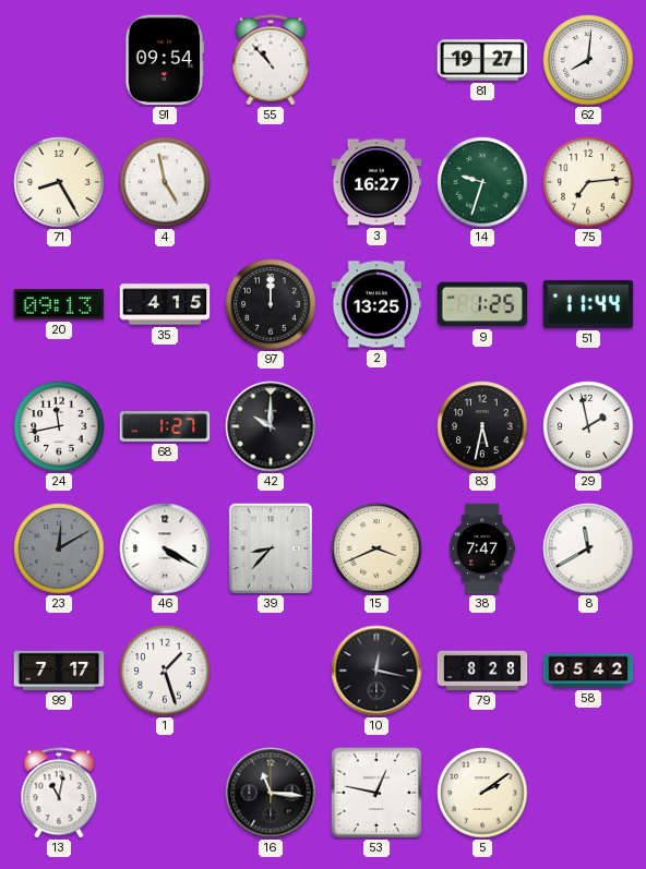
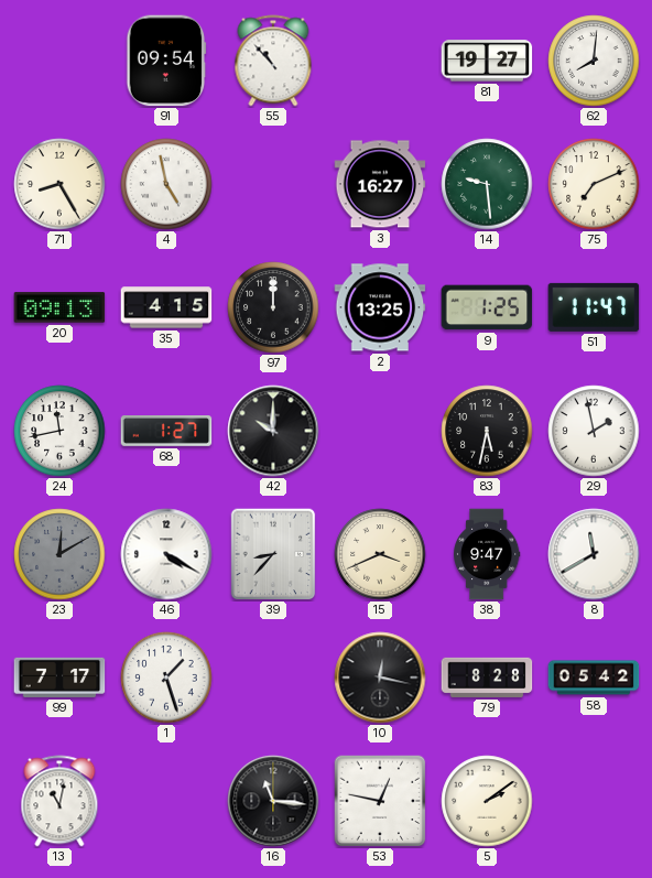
14: 9:33 -> 9:29
75: 7:14 -> 7:11
51: 11:44 -> 11:47
38: 7:47 -> 9:47
